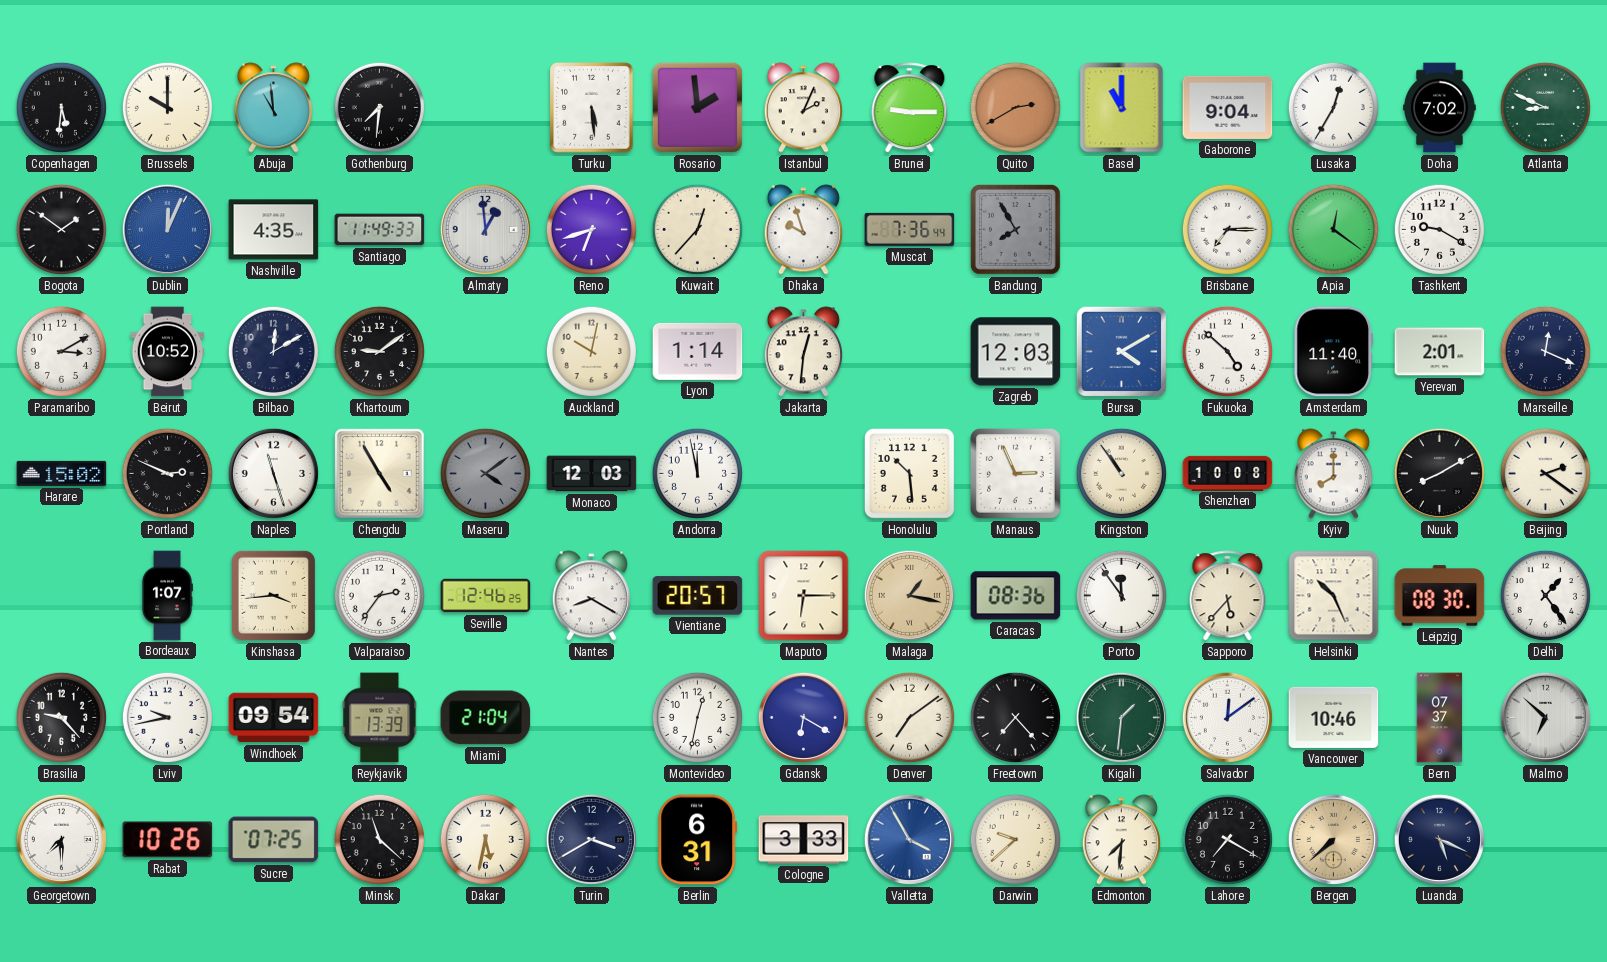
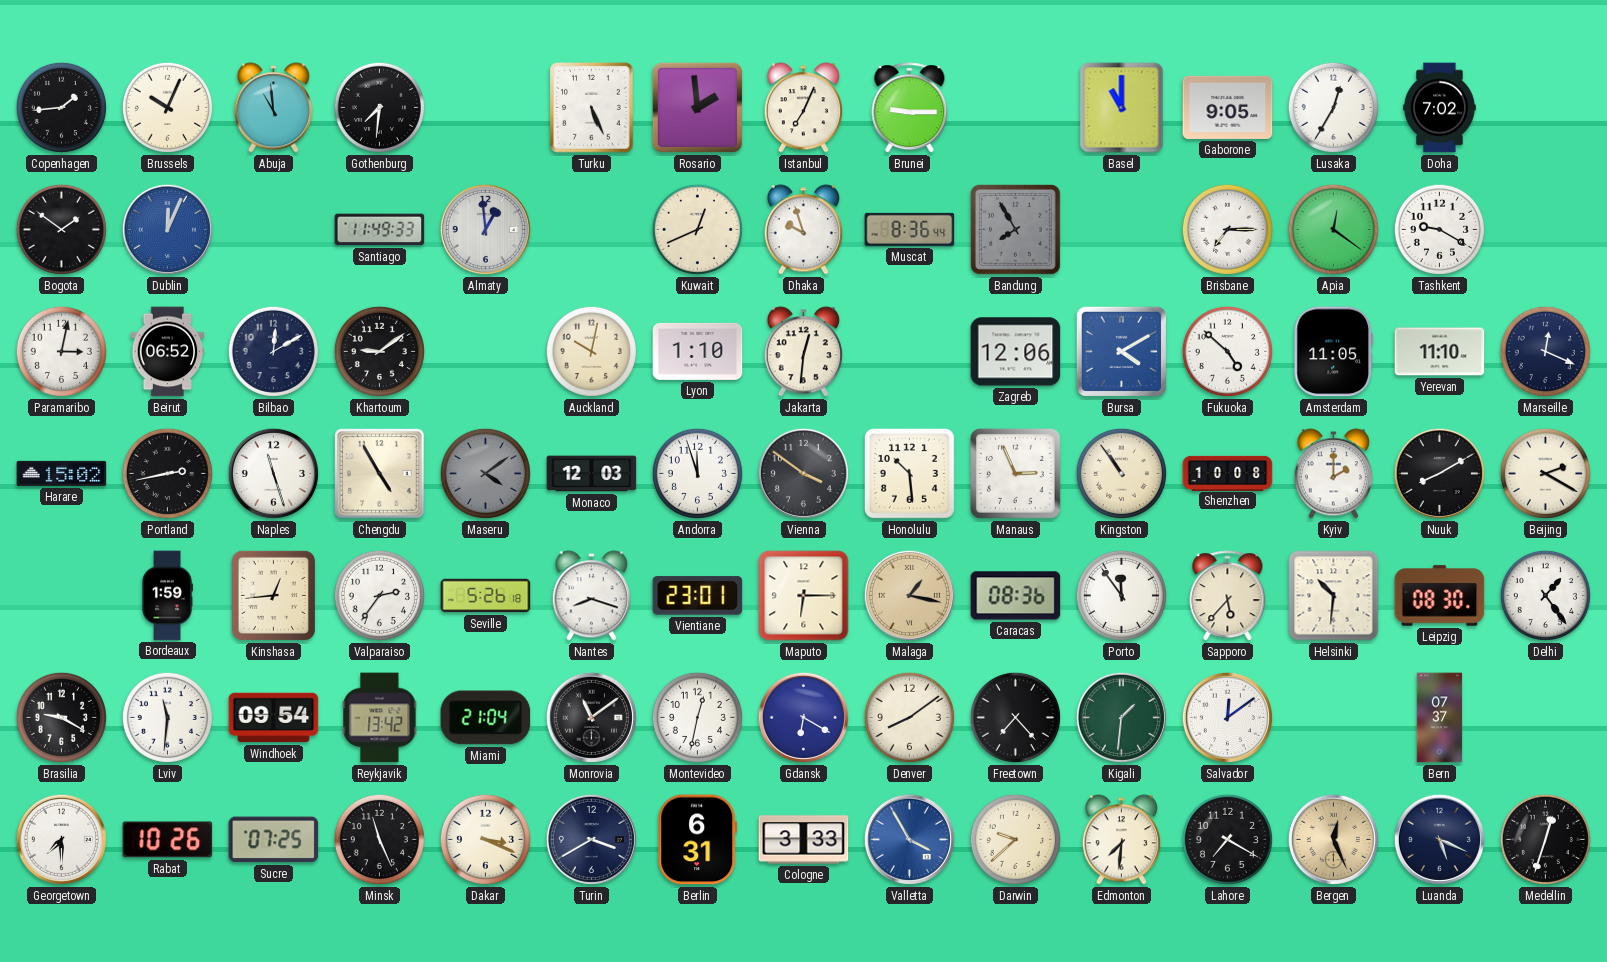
Copenhagen: 5:31 -> 1:44
Brussels: 10:00 -> 10:04
Turku: 5:29 -> 5:26
Istanbul: 2:04 -> 7:04
Quito: 2:40 -> none
Gaborone: 9:04 -> 9:05
Atlanta: 8:49 -> none
Nashville: 4:35 -> none
Reno: 6:42 -> none
Kuwait: 12:37 -> 12:41
Muscat: 7:36 -> 8:36
Paramaribo: 3:10 -> 3:02
Beirut: 10:52 -> 06:52
Lyon: 1:14 -> 1:10
Zagreb: 12:03 -> 12:06
Amsterdam: 11:40 -> 11:05
Yerevan: 2:01 -> 11:10
Portland: 2:49 -> 2:43
Andorra: 11:58 -> 11:57
Vienna: none -> 3:51
Kyiv: 8:00 -> 2:00
Beijing: 2:21 -> 2:20
Bordeaux: 1:07 -> 1:59
Kinshasa: 3:44 -> 12:44
Seville: 12:46 -> 5:26
Nantes: 8:20 -> 8:18
Vientiane: 20:57 -> 23:01
Helsinki: 10:26 -> 10:31
Brasilia: 9:23 -> 9:20
Lviv: 9:43 -> 11:31
Reykjavik: 13:39 -> 13:42
Monrovia: none -> 11:09
Denver: 7:09 -> 8:09
Vancouver: 10:46 -> none
Malmo: 6:52 -> none
Minsk: 11:22 -> 11:26
Dakar: 5:32 -> 3:19
Bergen: 7:38 -> 12:26
Medellin: none -> 12:33
